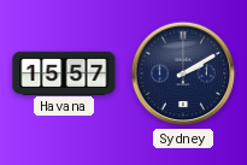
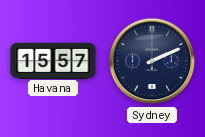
Sydney: 2:10 -> 2:11
